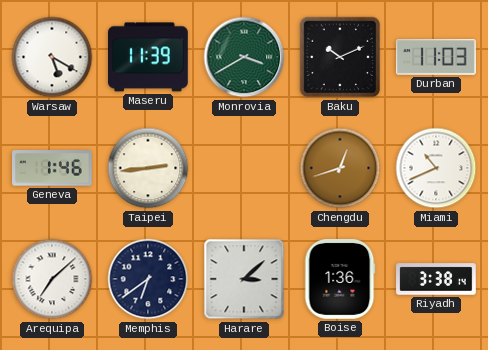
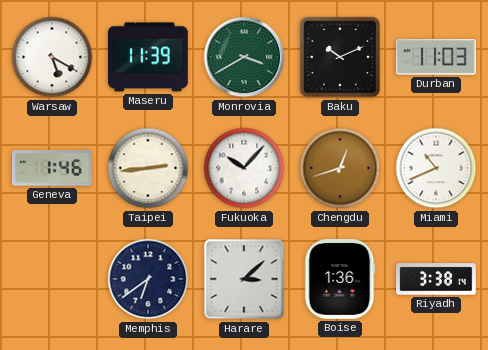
Fukuoka: none -> 10:07
Arequipa: 7:08 -> none
